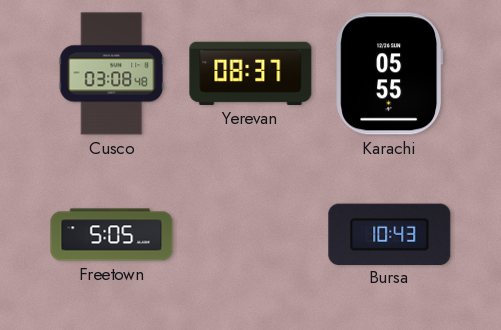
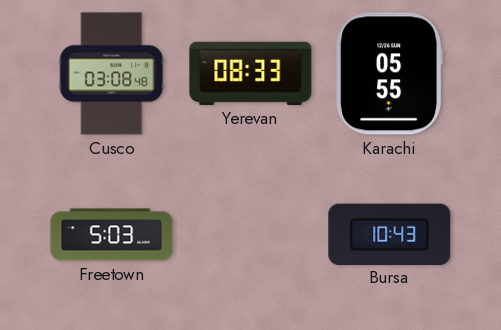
Yerevan: 08:37 -> 08:33
Freetown: 5:05 -> 5:03
